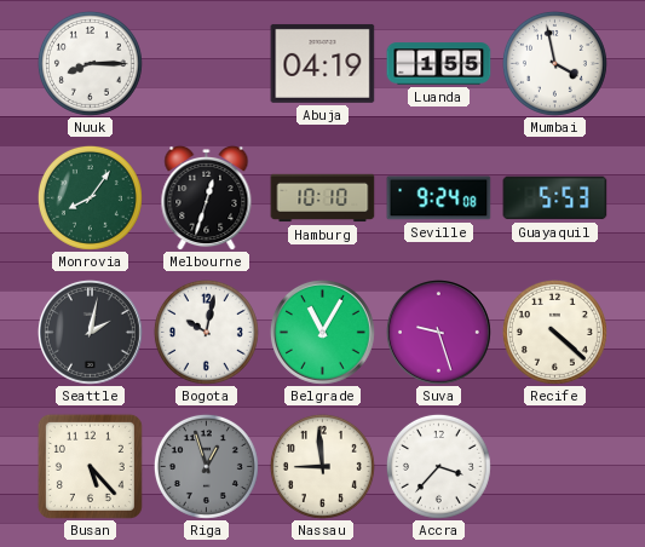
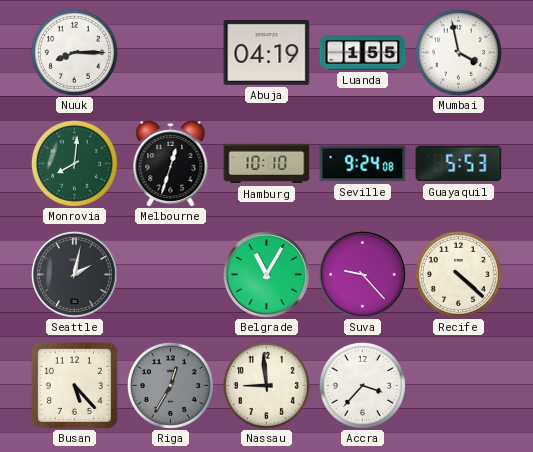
Monrovia: 8:06 -> 8:01
Bogota: 10:02 -> none
Suva: 9:27 -> 9:23
Riga: 12:57 -> 12:35
